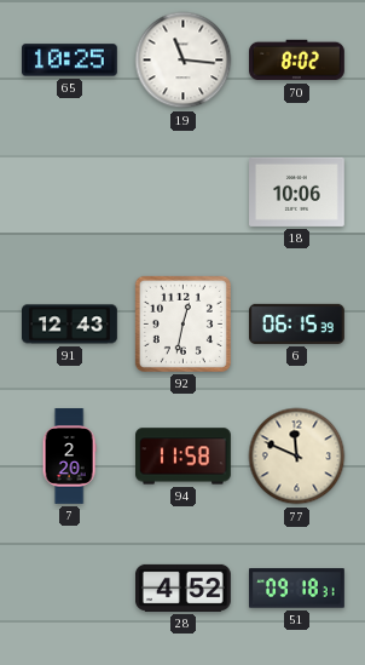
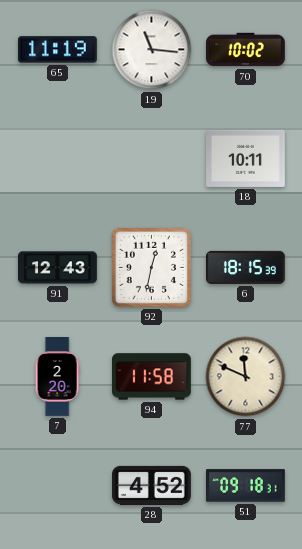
65: 10:25 -> 11:19
70: 8:02 -> 10:02
18: 10:06 -> 10:11
6: 06:15 -> 18:15
